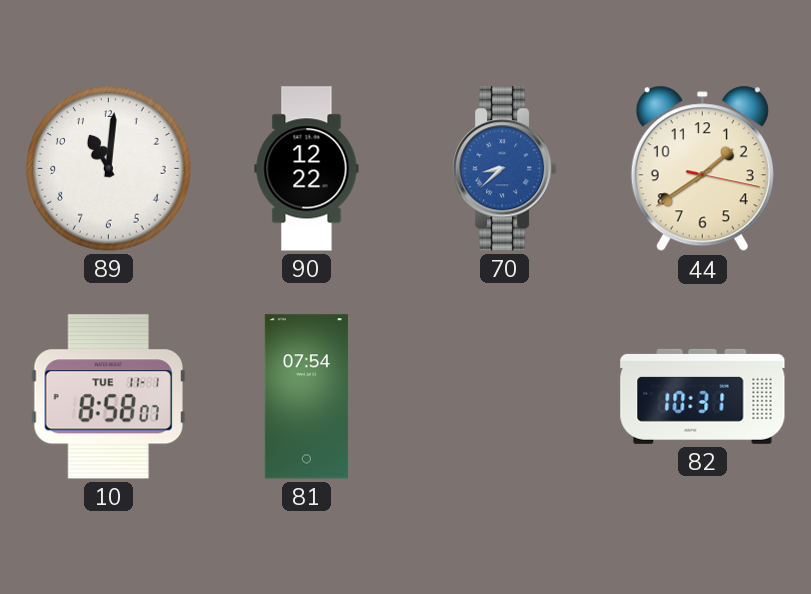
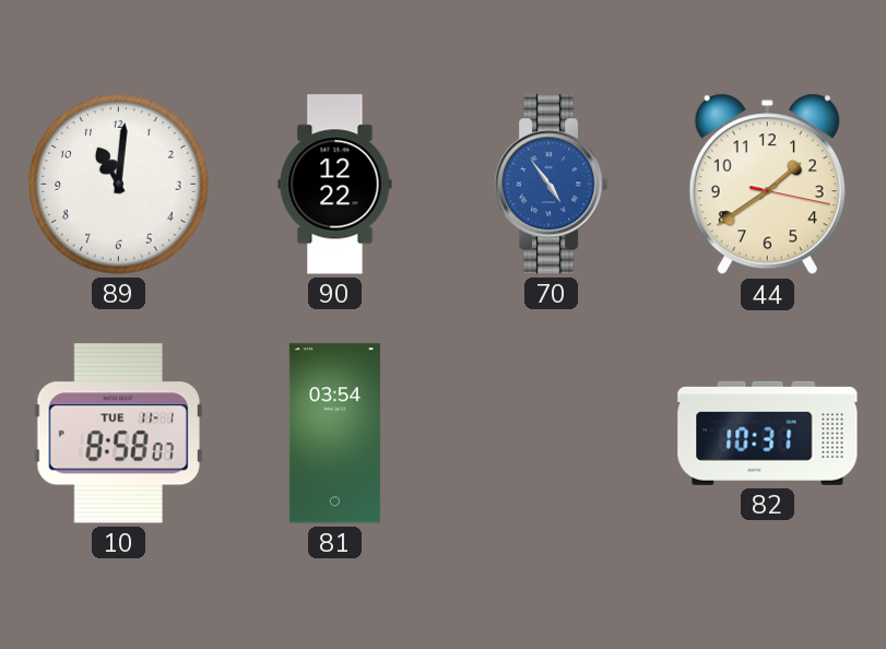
70: 8:38 -> 4:54
81: 07:54 -> 03:54
